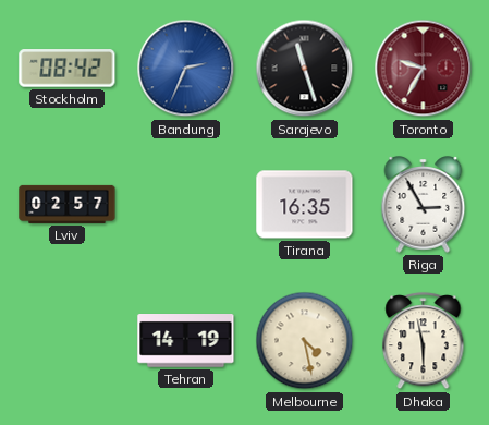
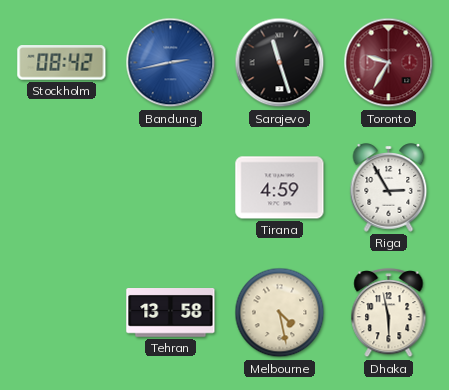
Bandung: 2:34 -> 2:43
Lviv: 02:57 -> none
Tirana: 16:35 -> 4:59
Tehran: 14:19 -> 13:58
